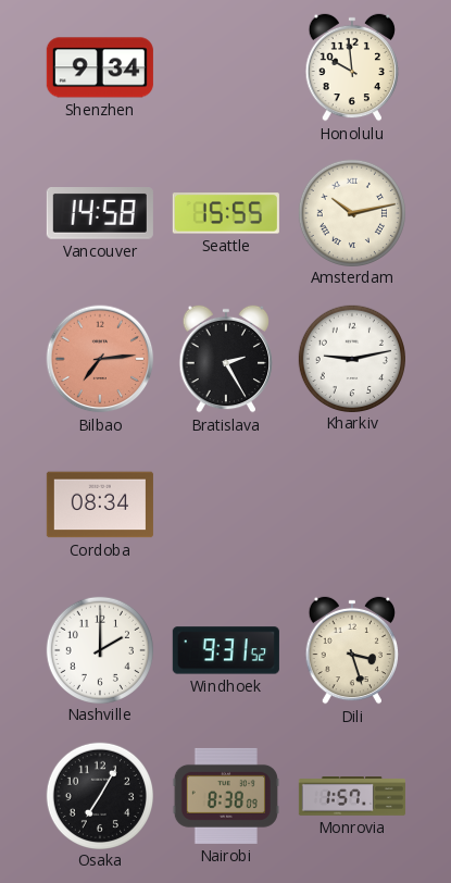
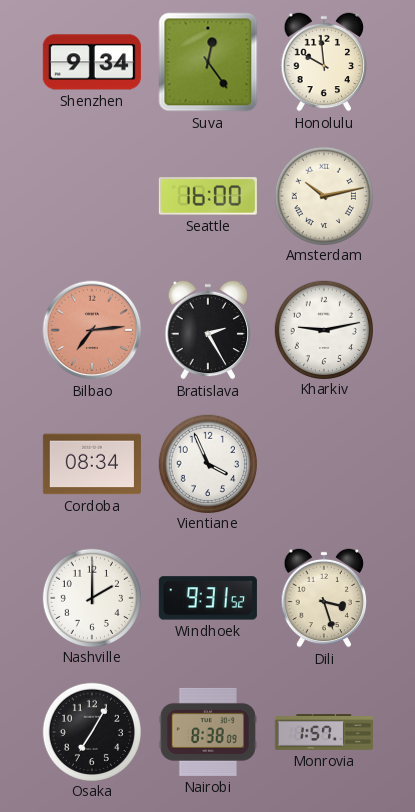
Suva: none -> 12:24
Vancouver: 14:58 -> none
Seattle: 15:55 -> 16:00
Vientiane: none -> 3:56
